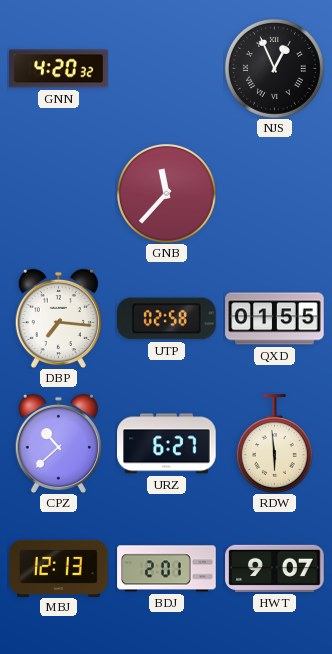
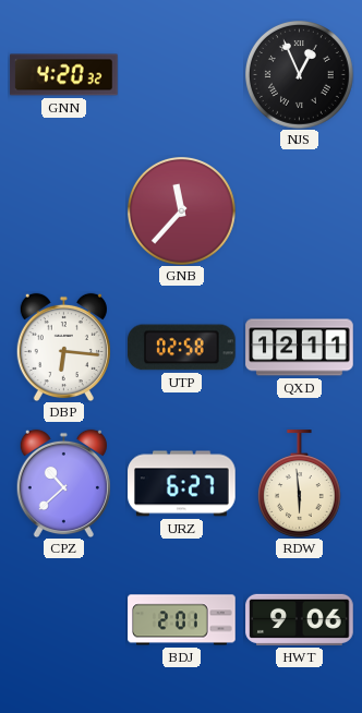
DBP: 7:16 -> 6:16
QXD: 01:55 -> 12:11
MBJ: 12:13 -> none
HWT: 9:07 -> 9:06
